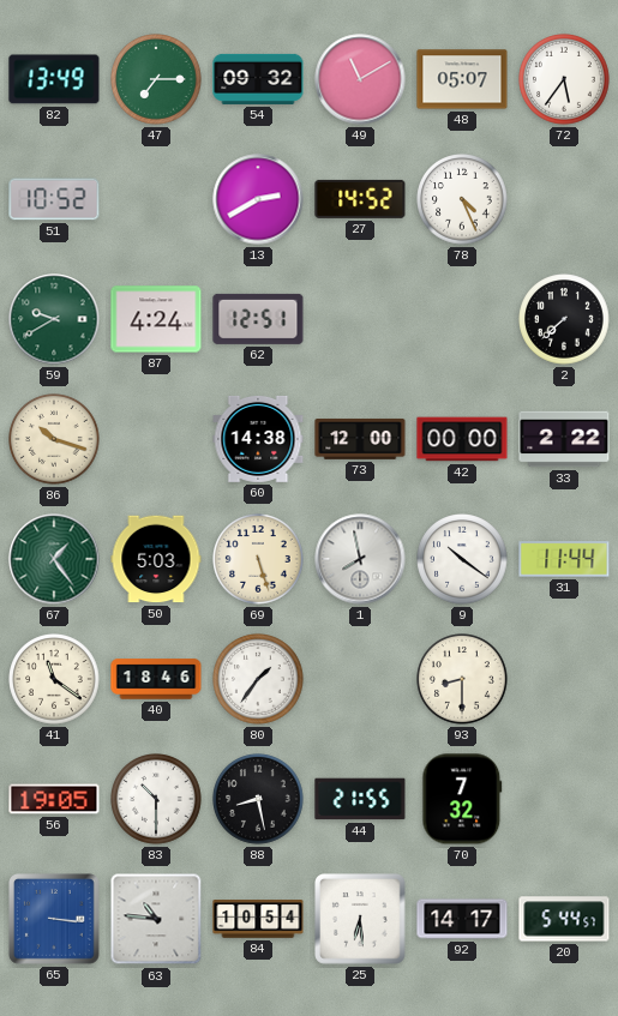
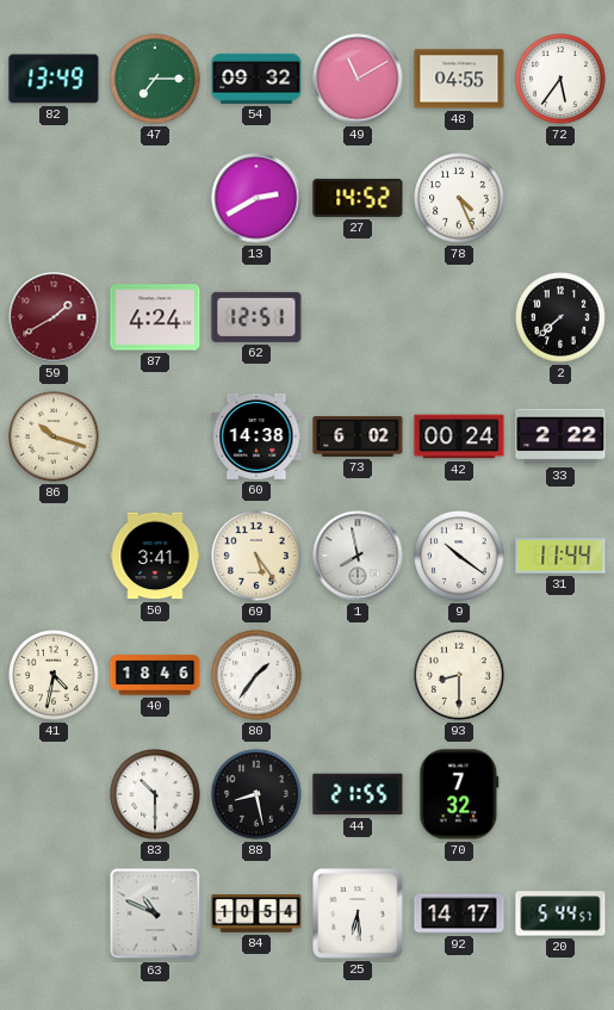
48: 05:07 -> 04:55
51: 10:52 -> none
59: 9:40 -> 1:40
59 dial: green -> burgundy
73: 12:00 -> 6:02
42: 00:00 -> 00:24
67: 1:24 -> none
50: 5:03 -> 3:41
69: 5:27 -> 5:24
41: 11:21 -> 4:32
56: 19:05 -> none
65: 3:16 -> none
63: 10:46 -> 10:49
